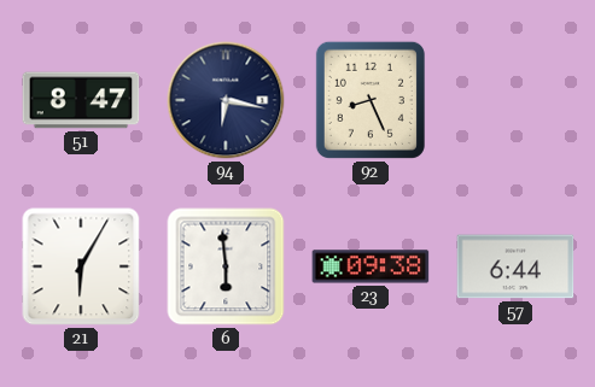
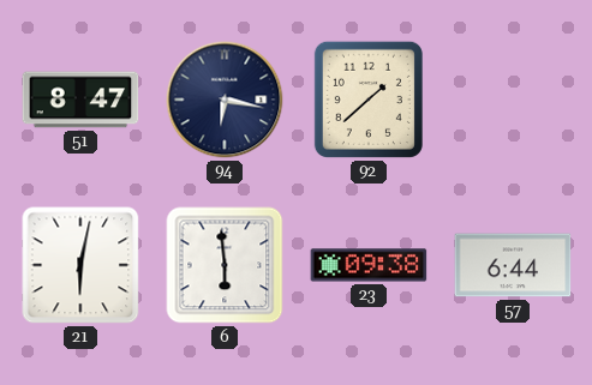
92: 8:26 -> 1:38
21: 6:05 -> 6:02
